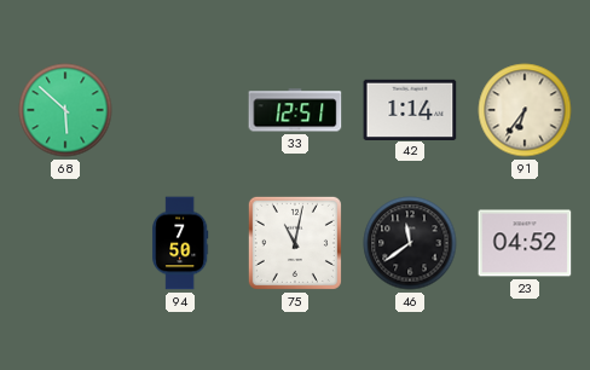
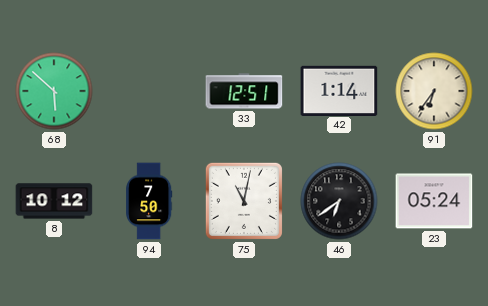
8: none -> 10:12
46: 11:39 -> 6:39
23: 04:52 -> 05:24
